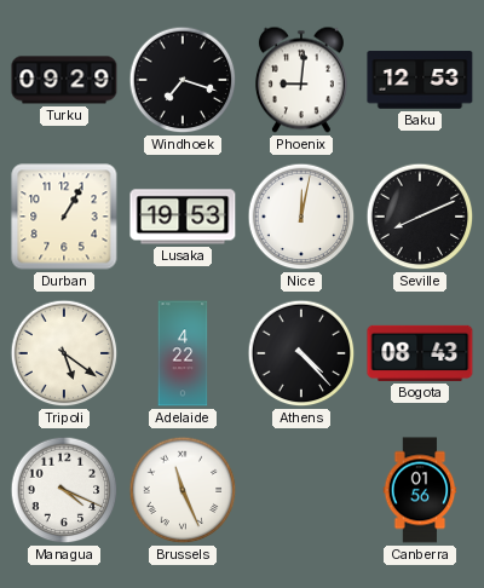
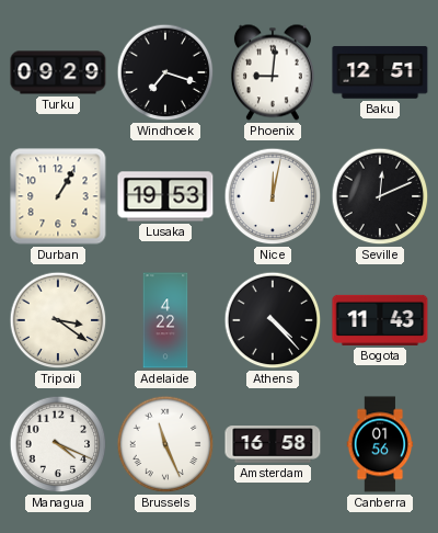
Baku: 12:53 -> 12:51
Seville: 8:11 -> 12:11
Tripoli: 5:21 -> 3:21
Bogota: 08:43 -> 11:43
Amsterdam: none -> 16:58
